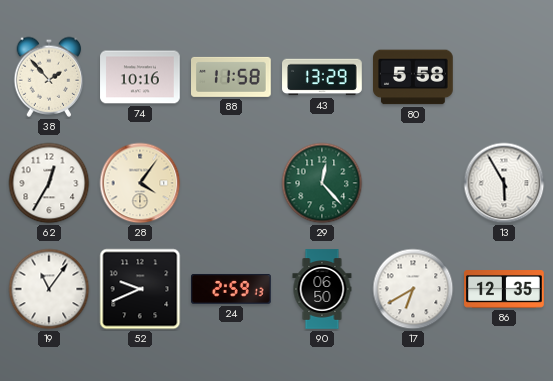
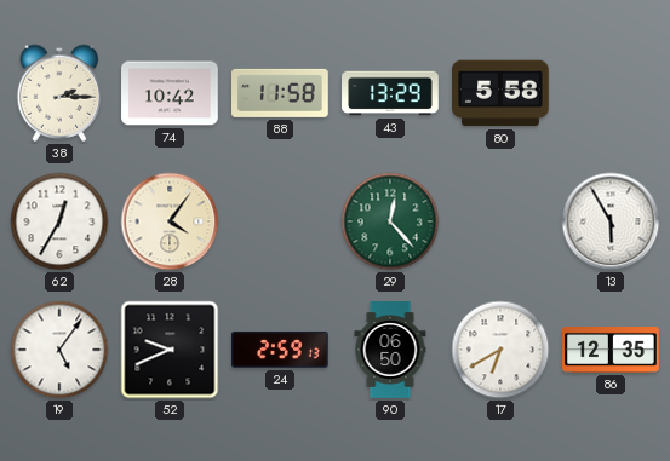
38: 1:53 -> 2:15
74: 10:16 -> 10:42
19: 11:06 -> 5:06
